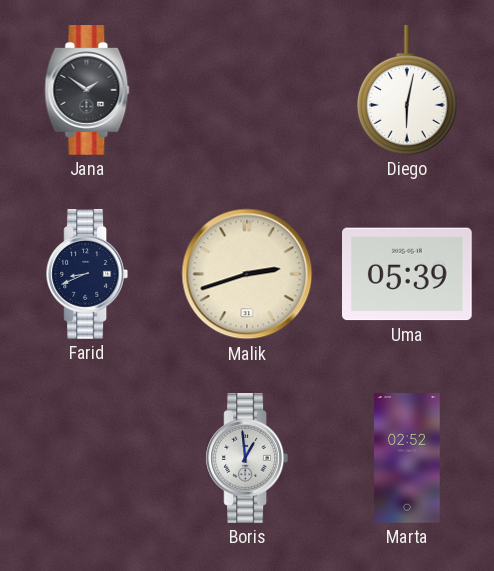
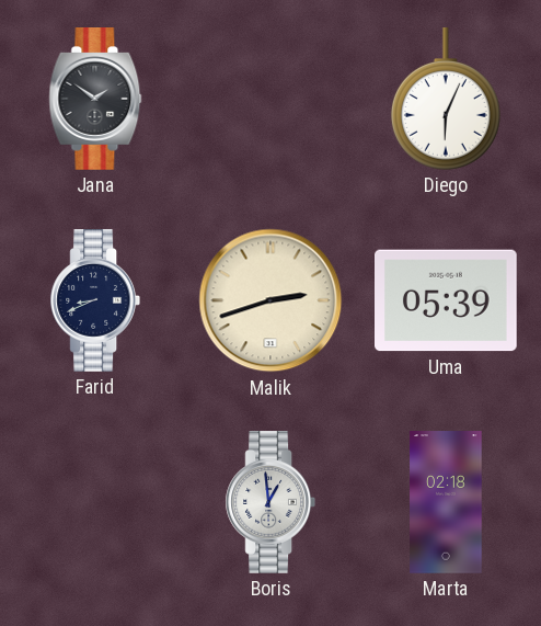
Diego: 6:02 -> 6:04
Marta: 02:52 -> 02:18
